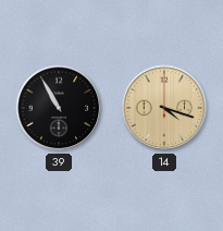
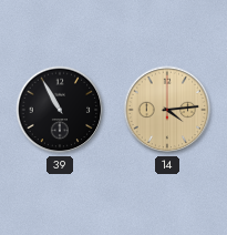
14: 4:18 -> 4:14
